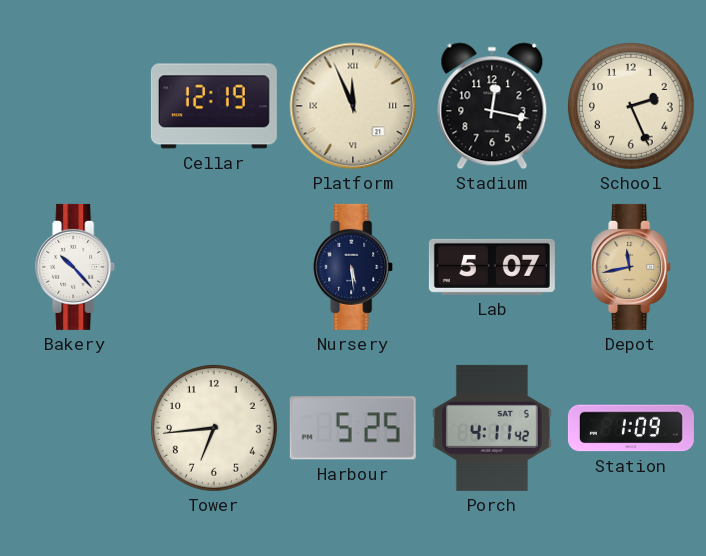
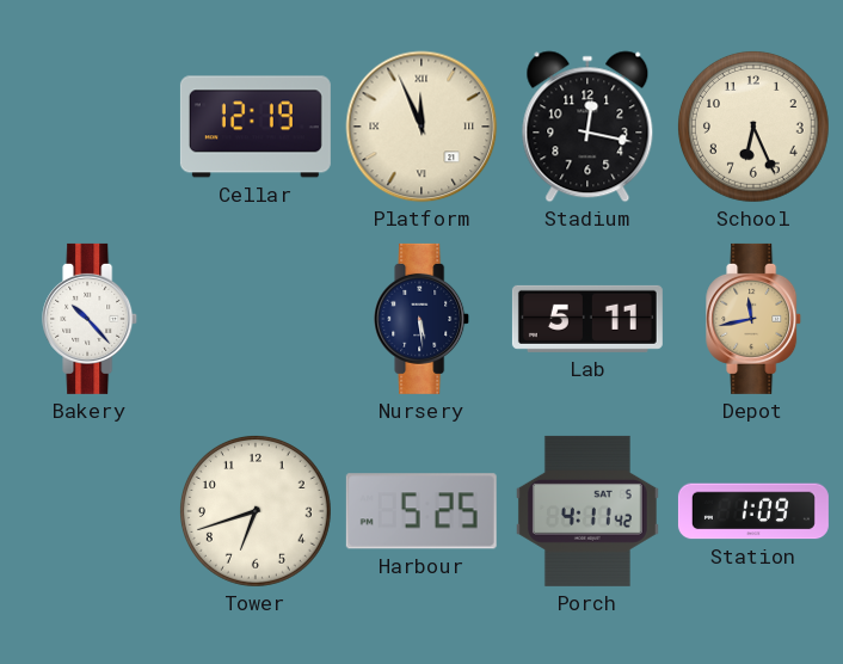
School: 2:26 -> 6:26
Lab: 5:07 -> 5:11
Tower: 6:44 -> 6:42
